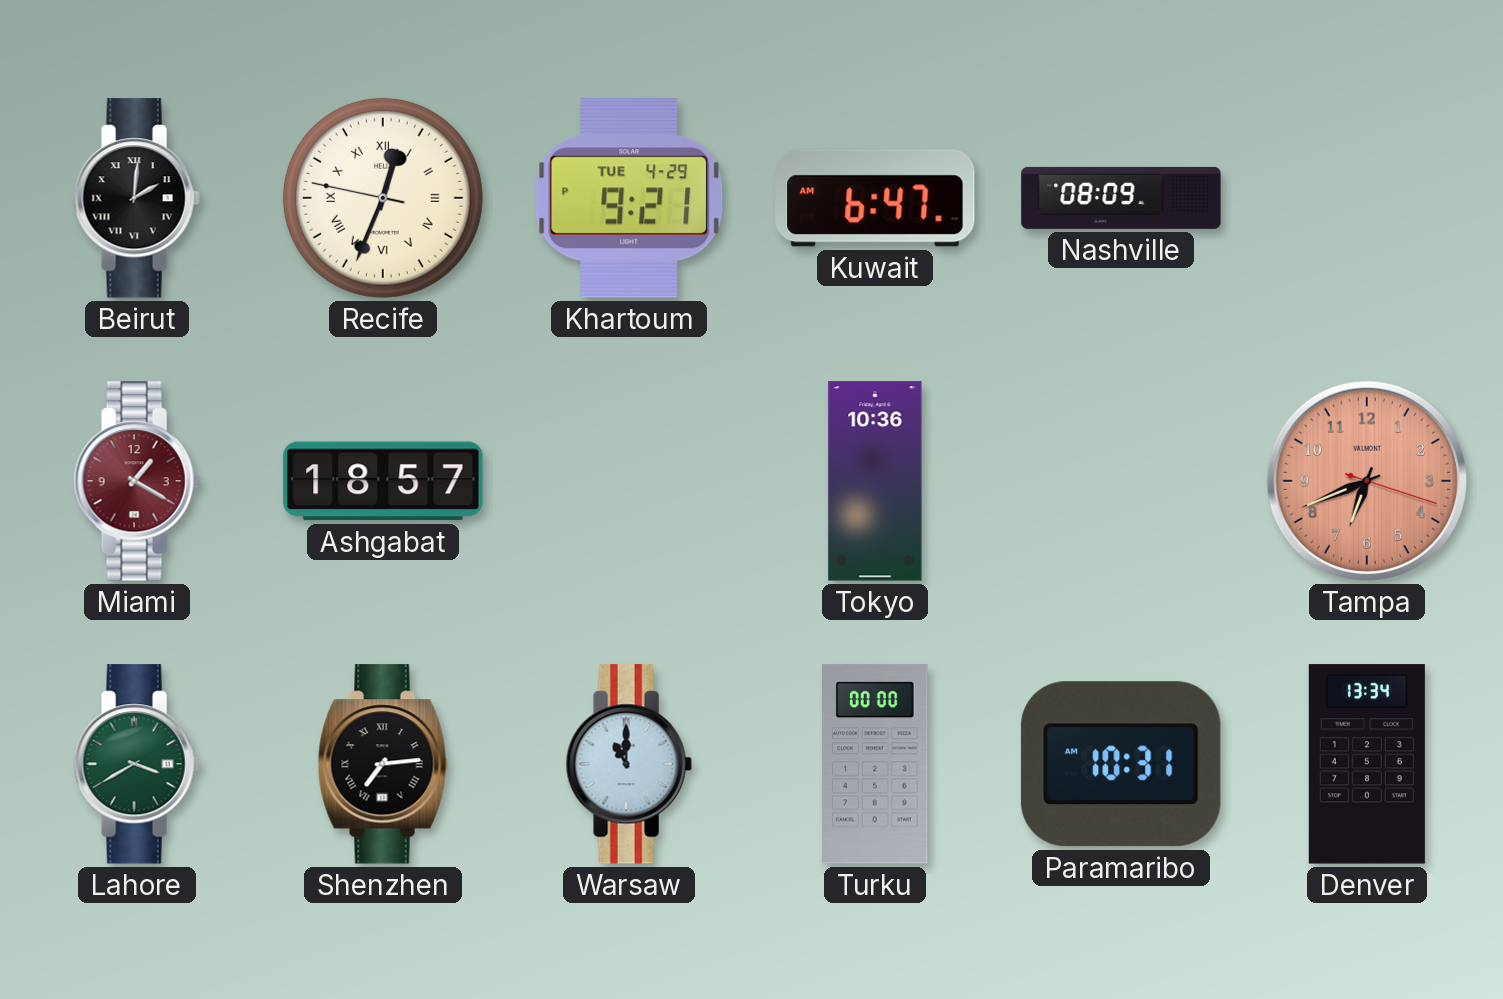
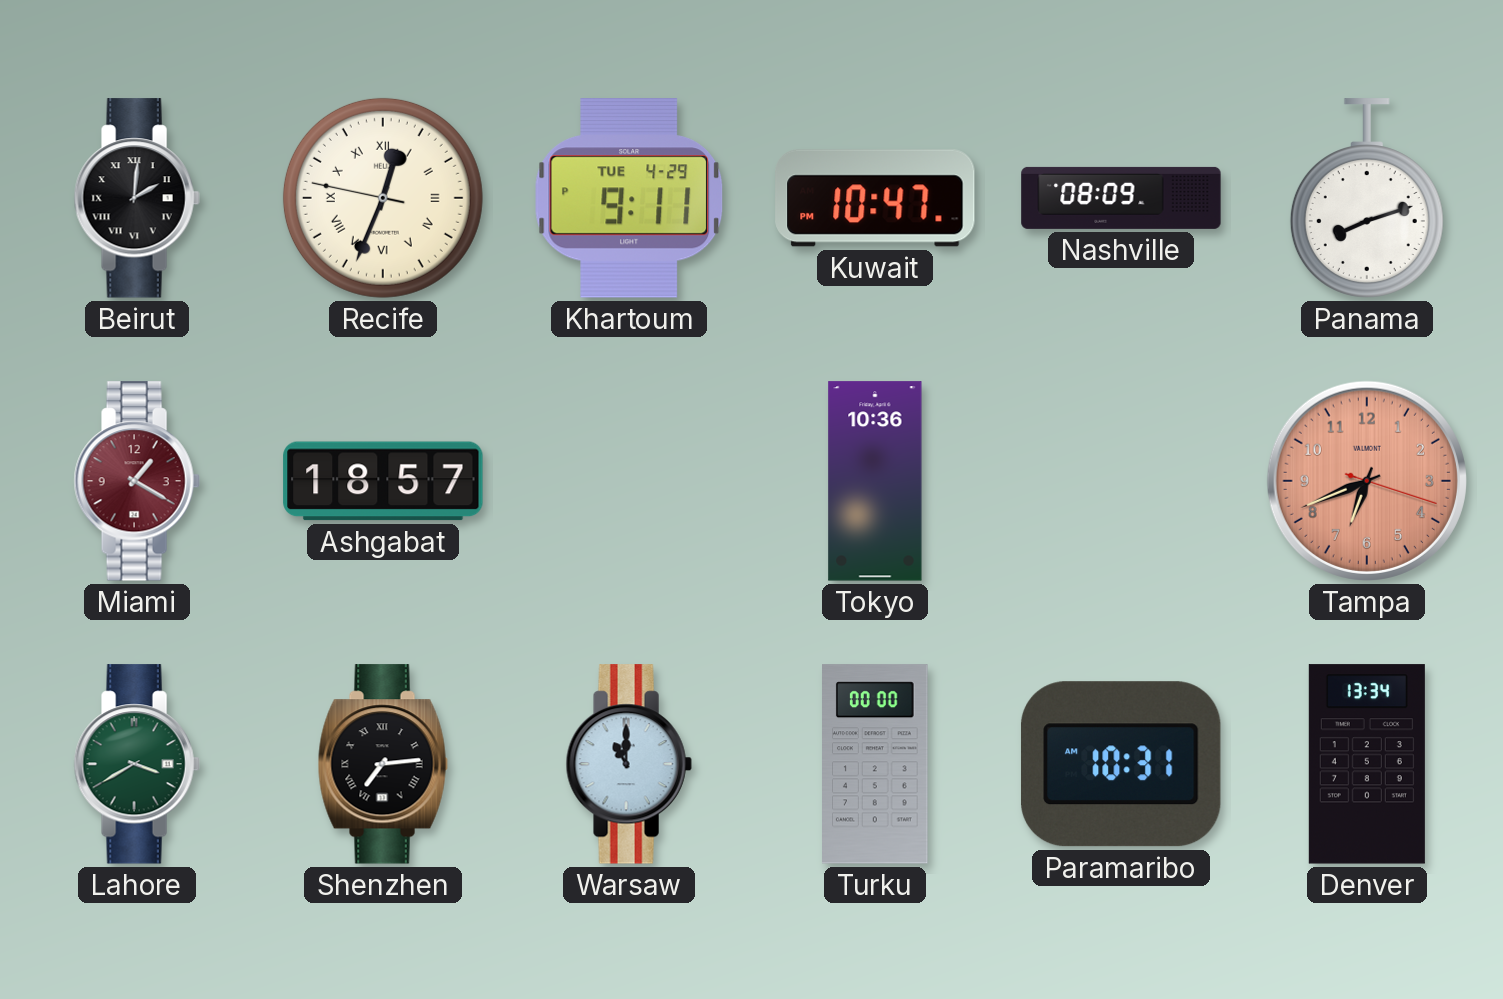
Khartoum: 9:21 -> 9:11
Kuwait: 6:47 -> 10:47
Panama: none -> 8:12
